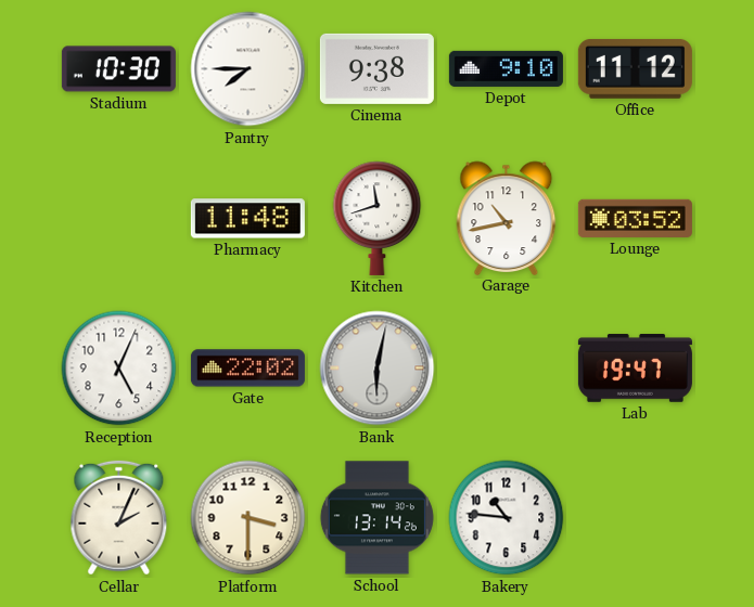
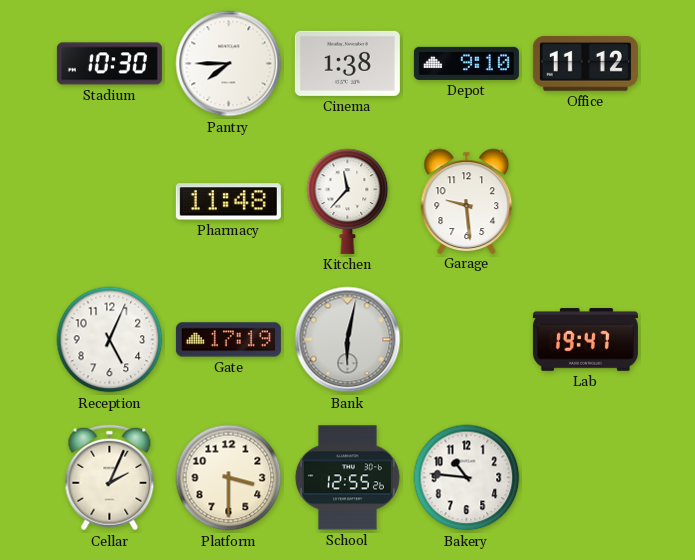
Cinema: 9:38 -> 1:38
Kitchen: 11:42 -> 11:37
Garage: 10:43 -> 9:29
Lounge: 03:52 -> none
Gate: 22:02 -> 17:19
School: 13:14 -> 12:55
